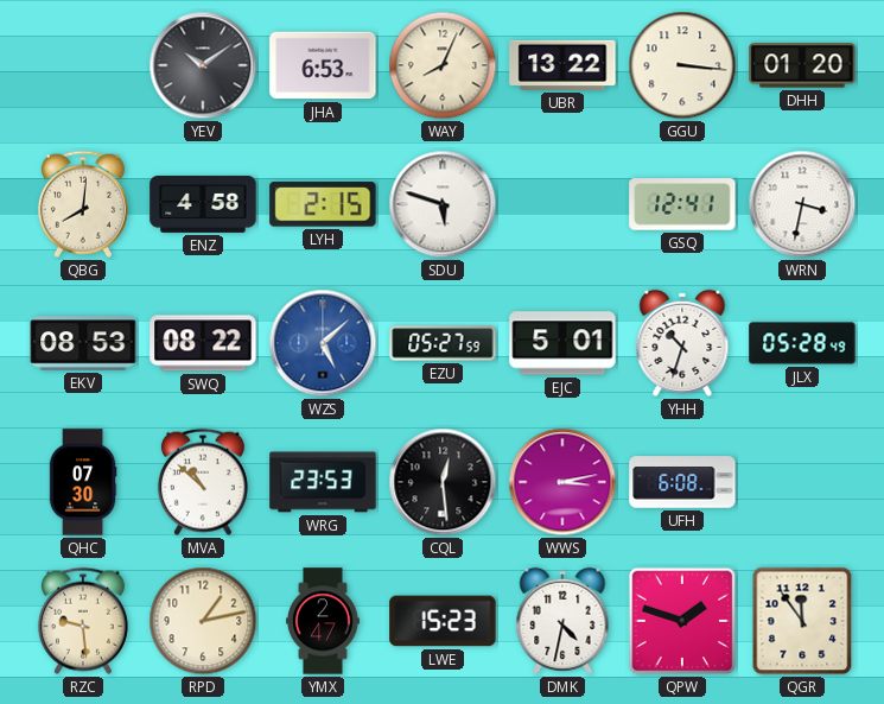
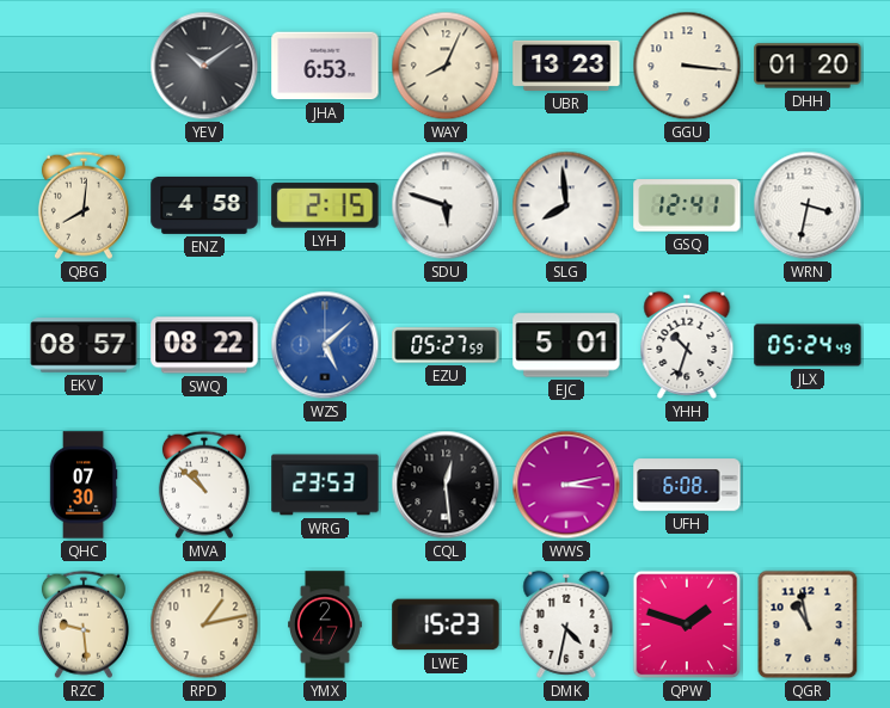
UBR: 13:22 -> 13:23
SLG: none -> 7:59
EKV: 08:53 -> 08:57
JLX: 05:28 -> 05:24
QGR: 11:54 -> 10:58
